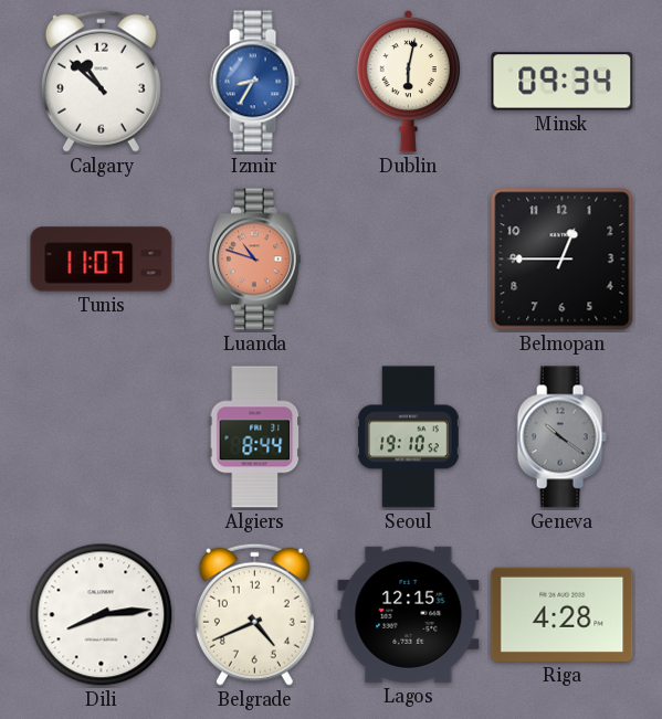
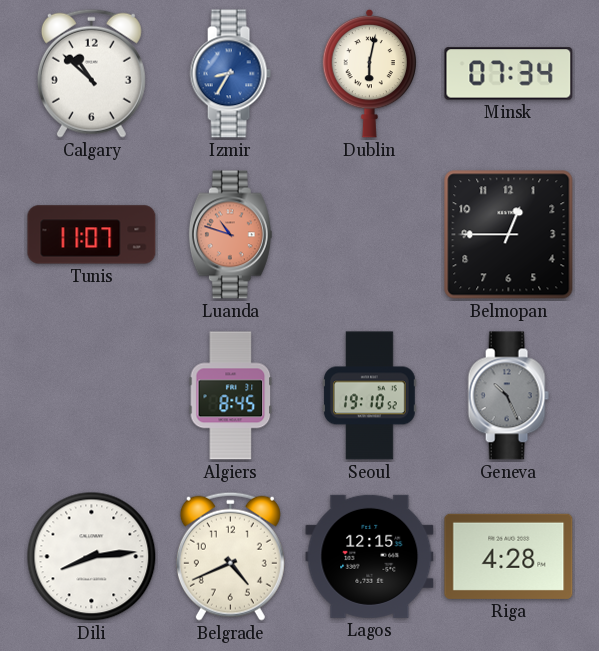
Minsk: 09:34 -> 07:34
Algiers: 8:44 -> 8:45
Geneva: 10:21 -> 10:26
